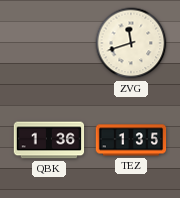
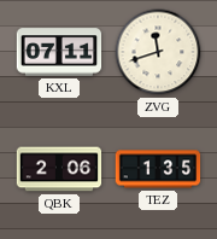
KXL: none -> 07:11
QBK: 1:36 -> 2:06
